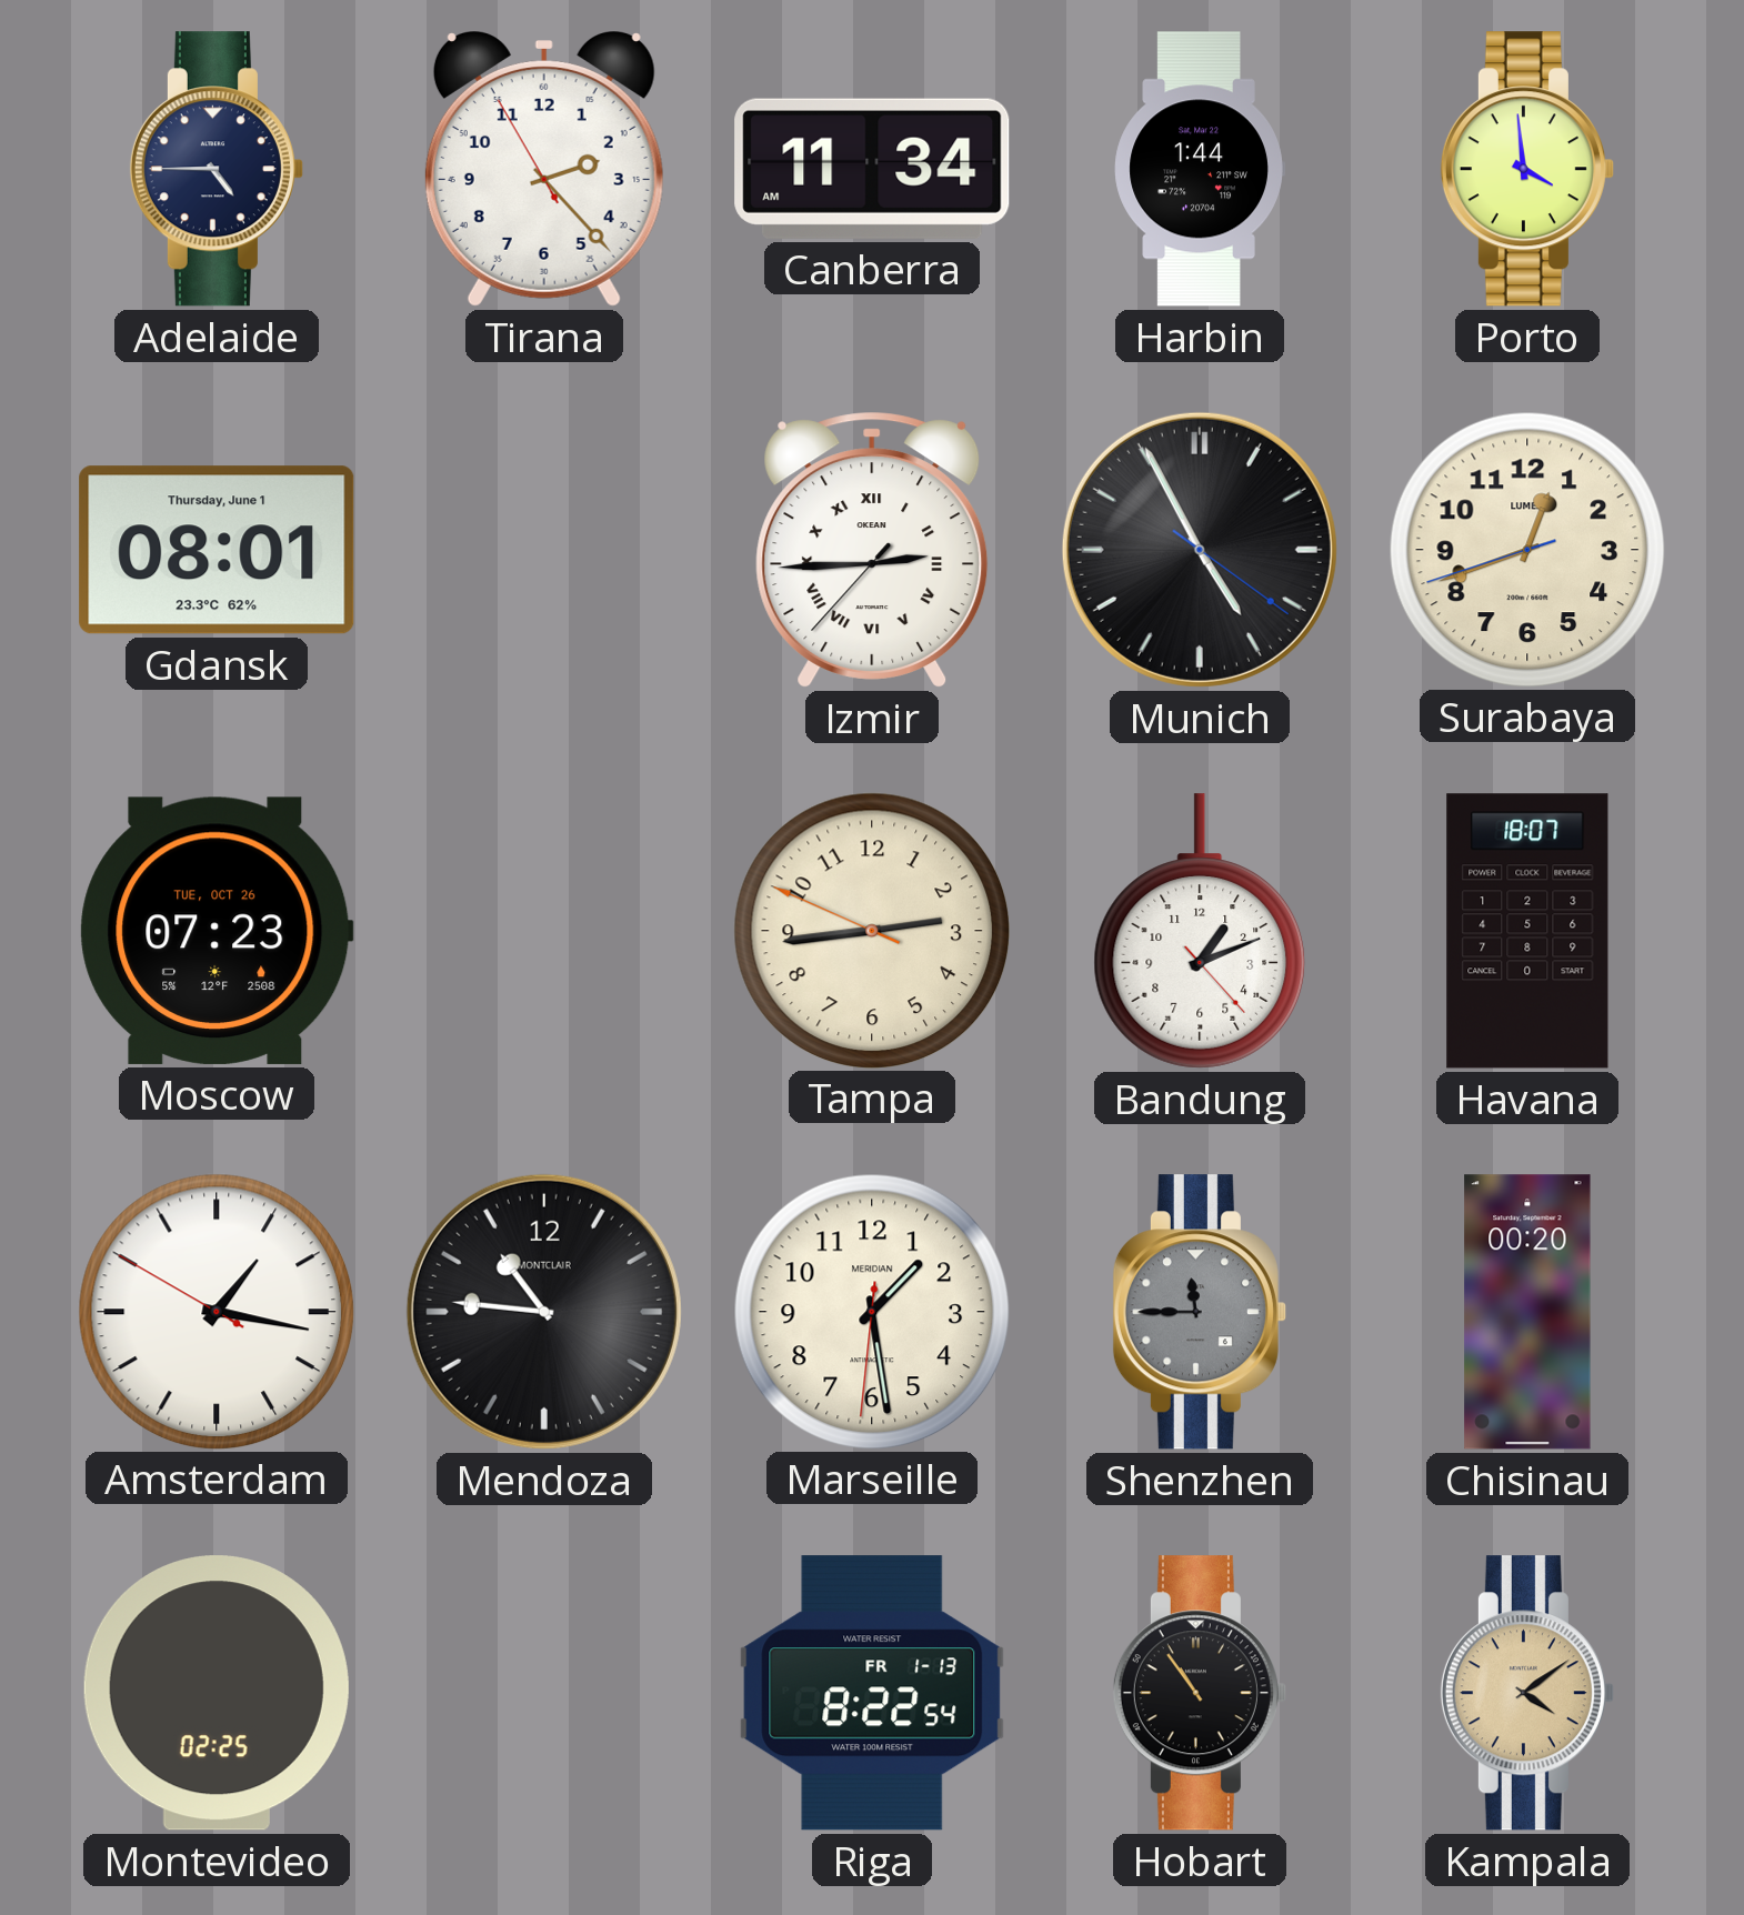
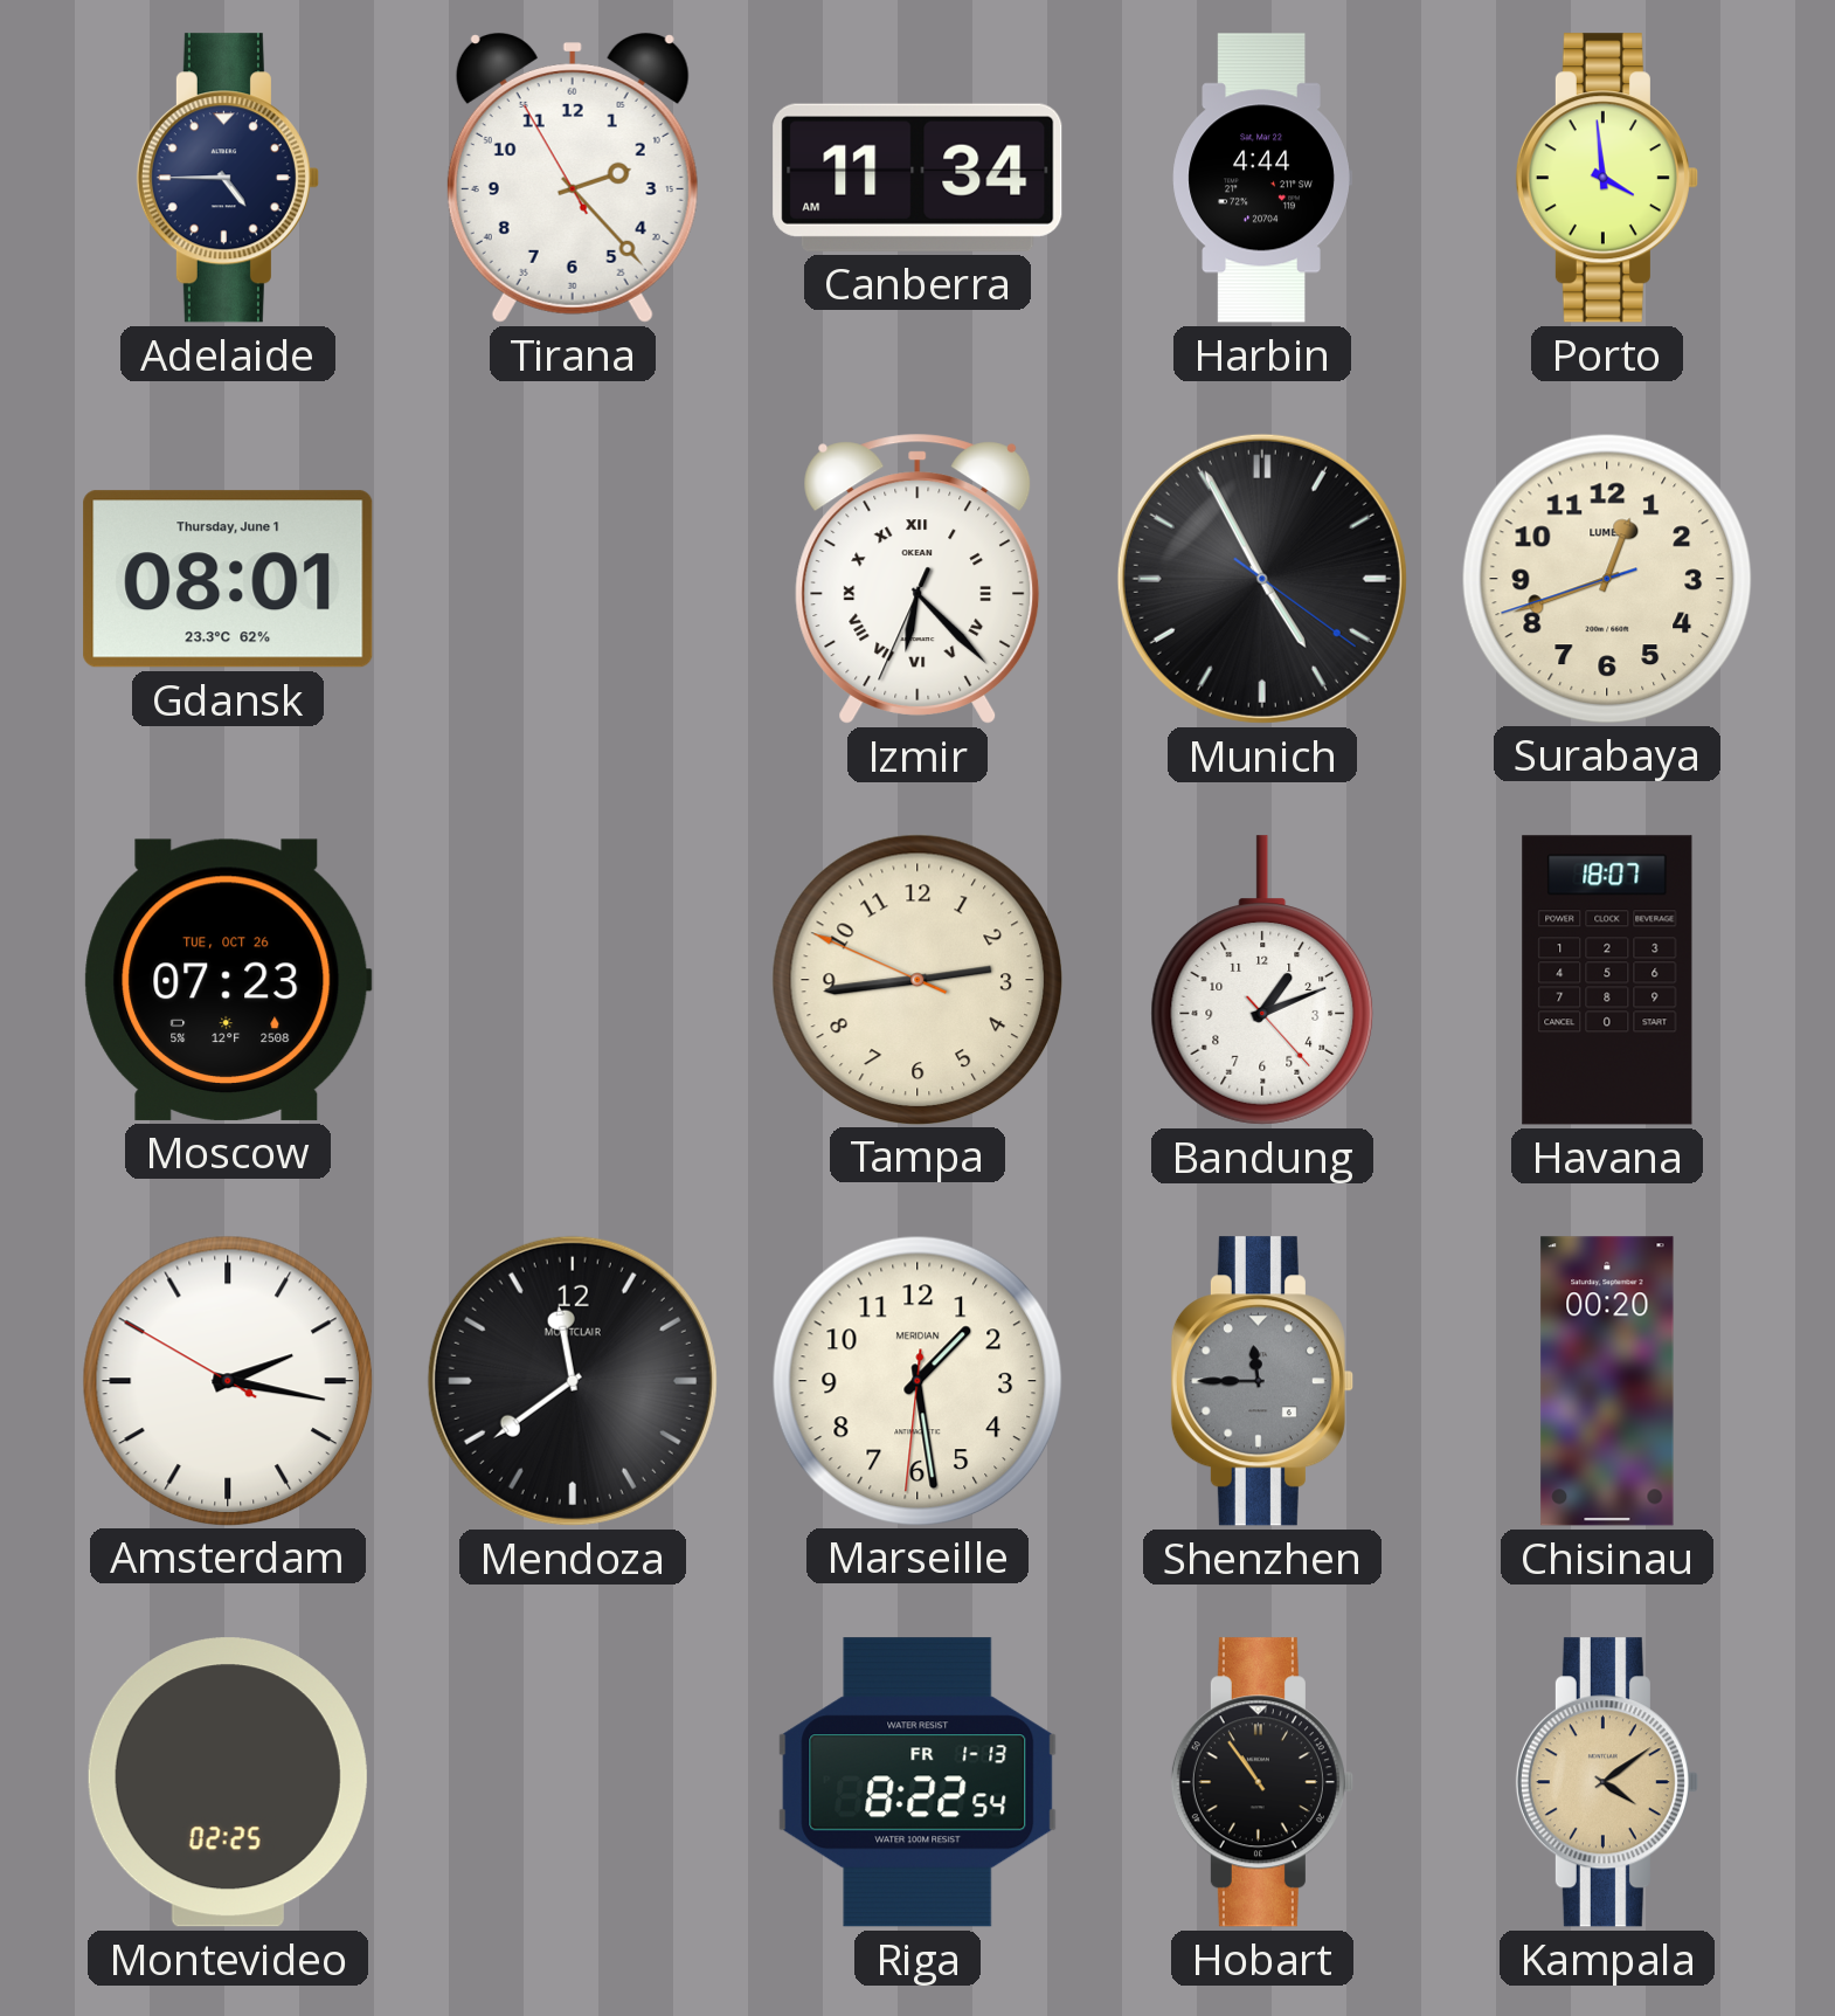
Harbin: 1:44 -> 4:44
Izmir: 2:44 -> 6:22
Amsterdam: 1:16 -> 2:16
Mendoza: 10:46 -> 11:39
